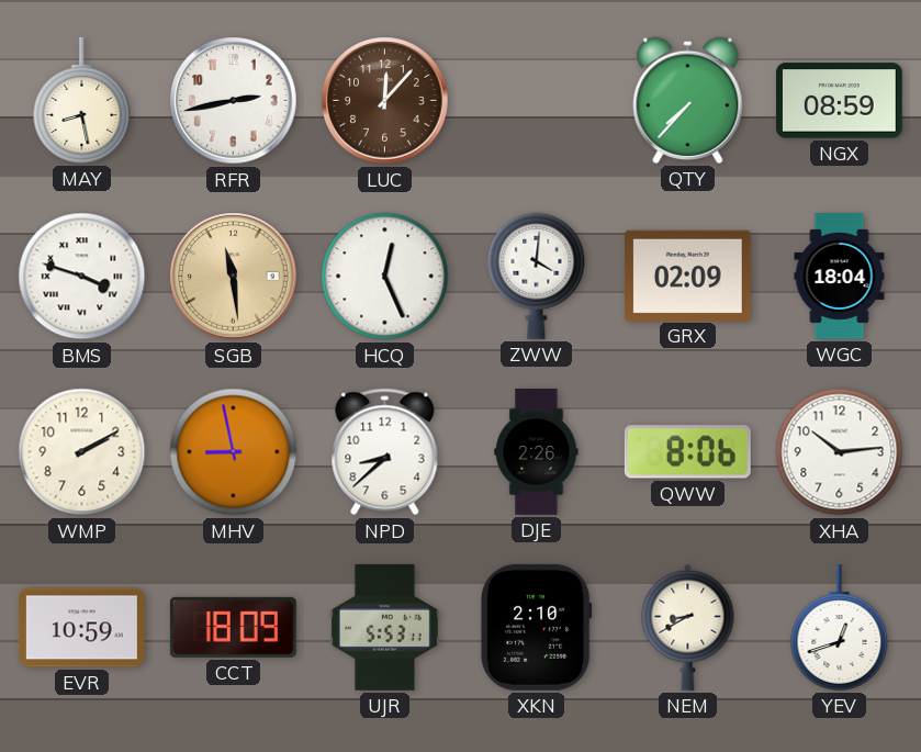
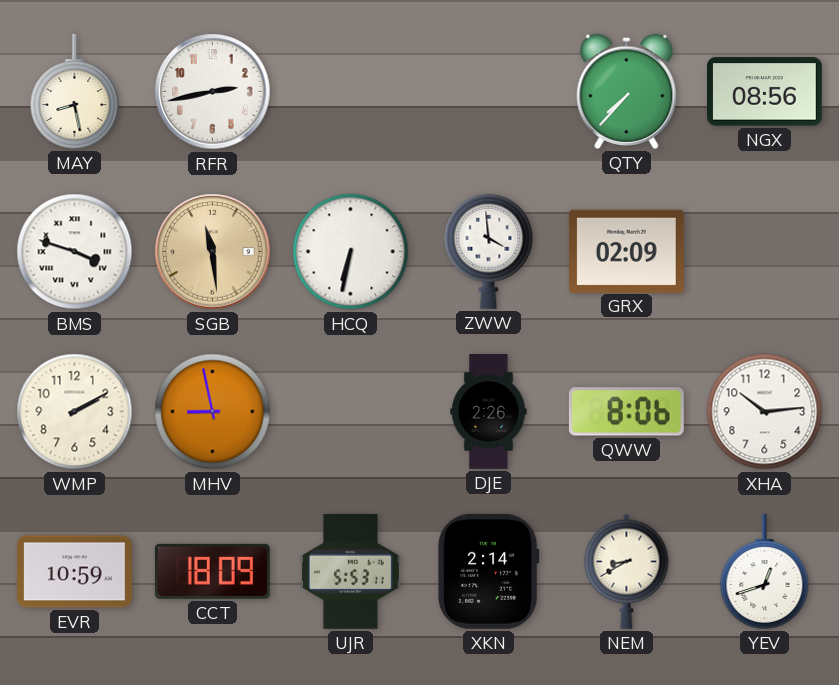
LUC: 12:07 -> none
NGX: 08:59 -> 08:56
HCQ: 12:26 -> 6:32
ZWW: 4:01 -> 3:59
WGC: 18:04 -> none
NPD: 8:38 -> none
XKN: 2:10 -> 2:14
